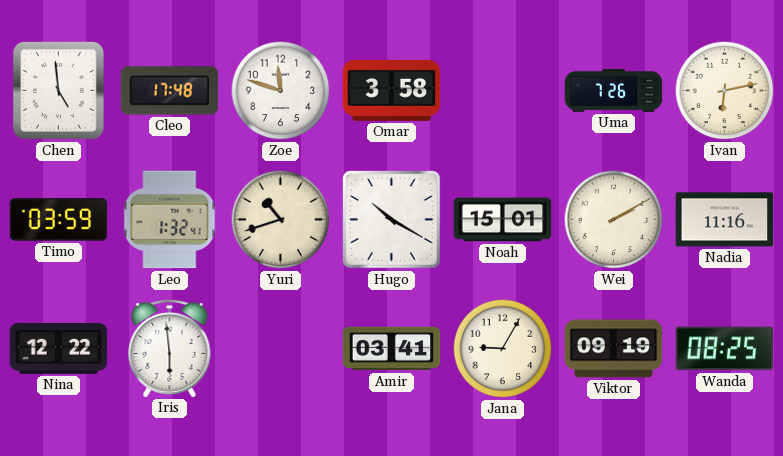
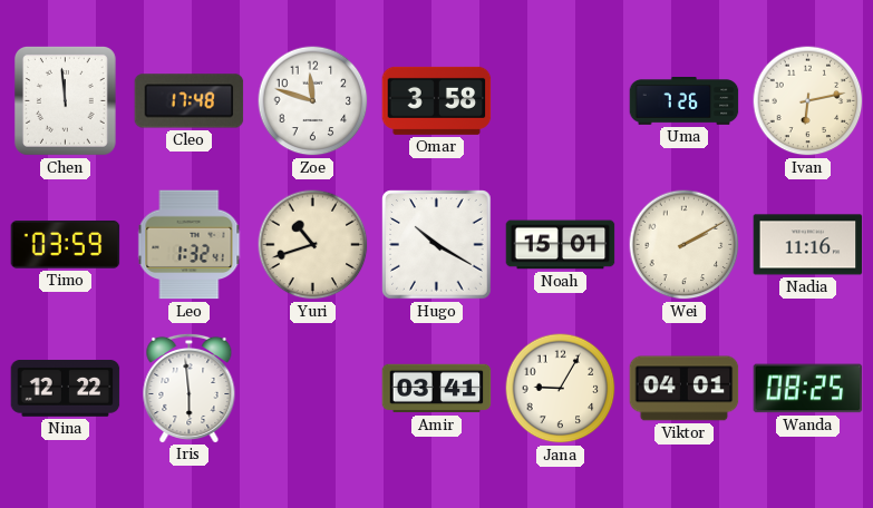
Chen: 4:59 -> 11:59
Viktor: 09:19 -> 04:01
